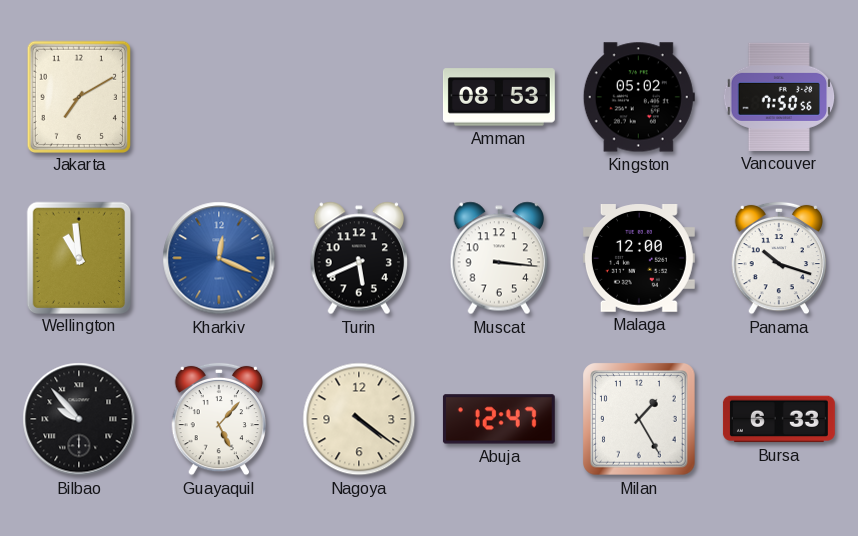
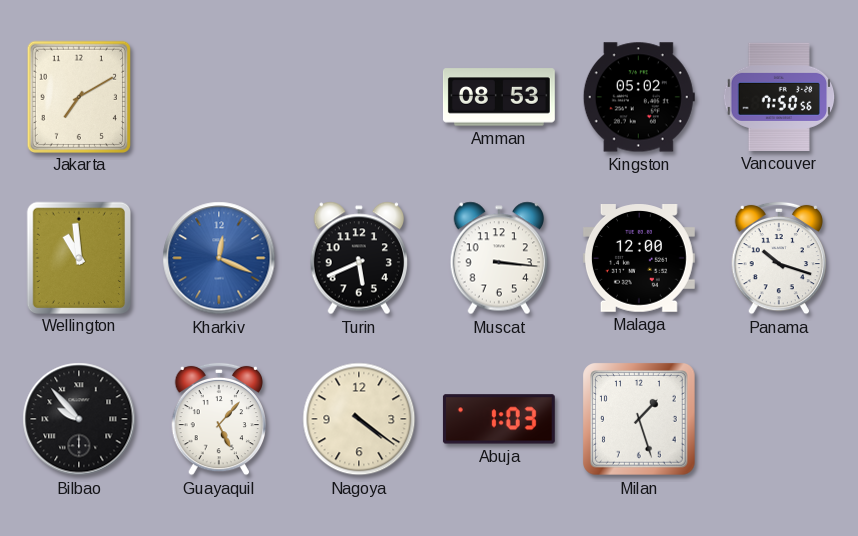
Abuja: 12:47 -> 1:03
Milan: 1:25 -> 1:27
Bursa: 6:33 -> none
